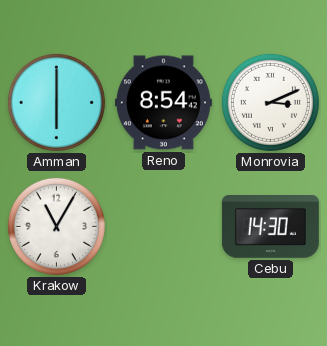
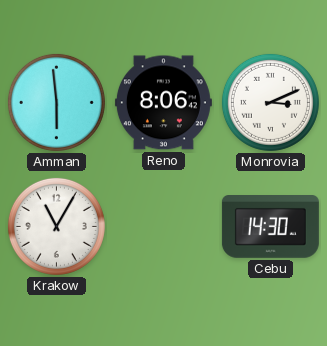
Amman: 6:00 -> 5:59
Reno: 8:54 -> 8:06
